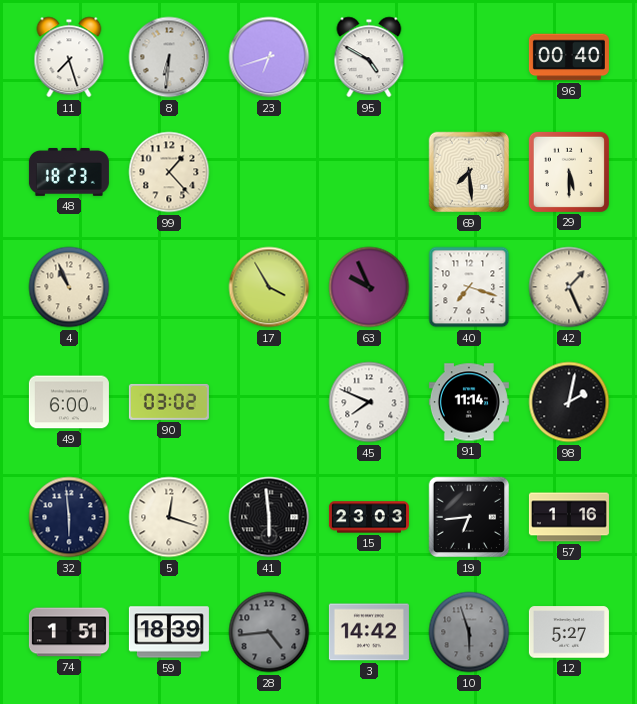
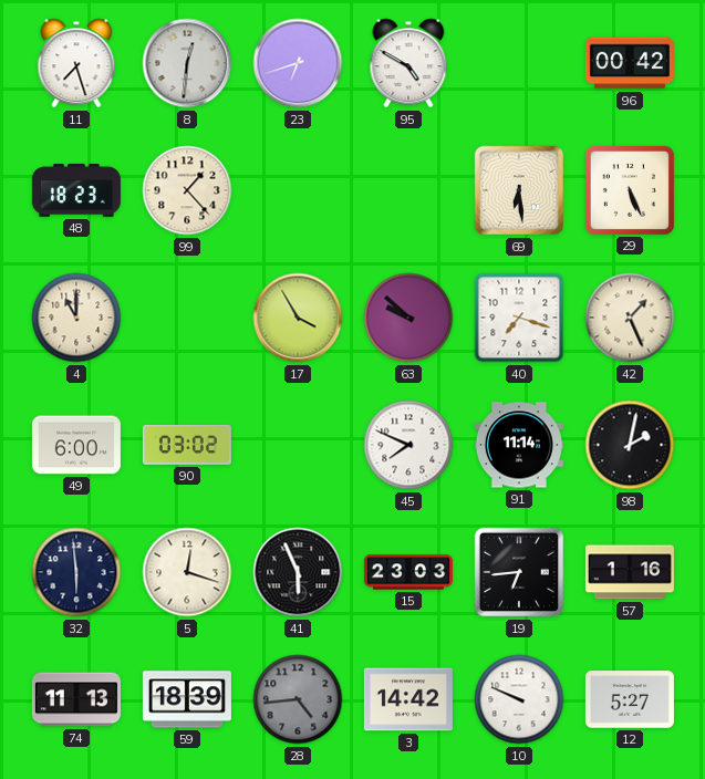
8: 6:31 -> 12:31
96: 00:40 -> 00:42
69: 7:29 -> 6:29
29: 5:30 -> 5:26
4: 10:56 -> 11:00
63: 9:56 -> 9:52
41: 5:59 -> 5:56
74: 1:51 -> 11:13
10: 5:57 -> 9:49
10 dial: grey -> white
